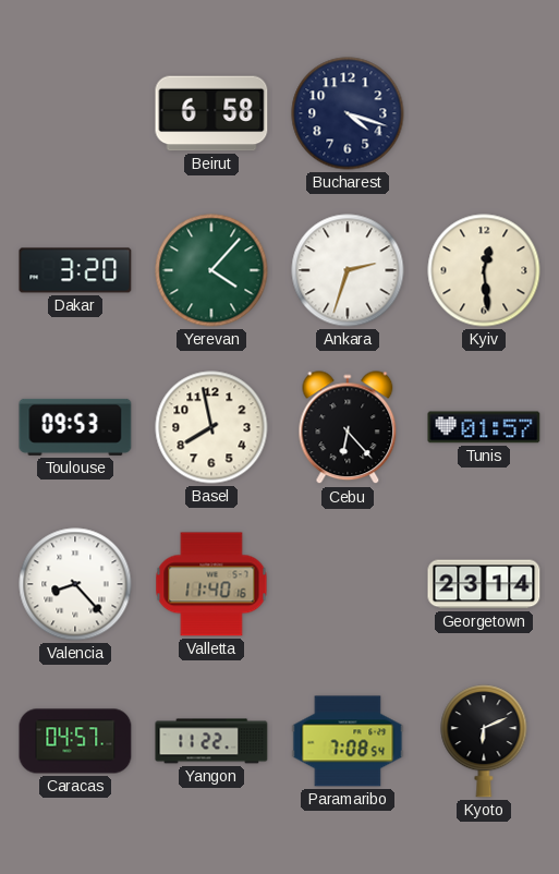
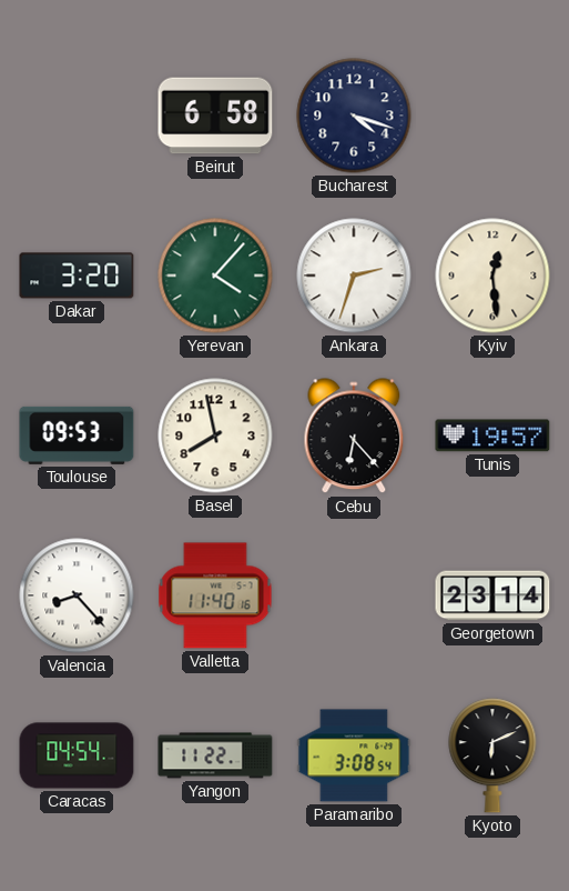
Tunis: 01:57 -> 19:57
Caracas: 04:57 -> 04:54
Paramaribo: 7:08 -> 3:08
